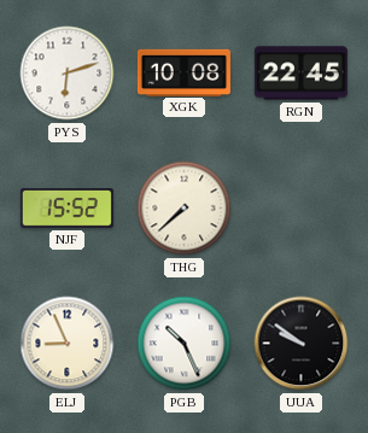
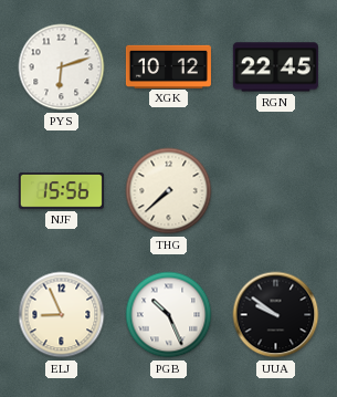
XGK: 10:08 -> 10:12
NJF: 15:52 -> 15:56
